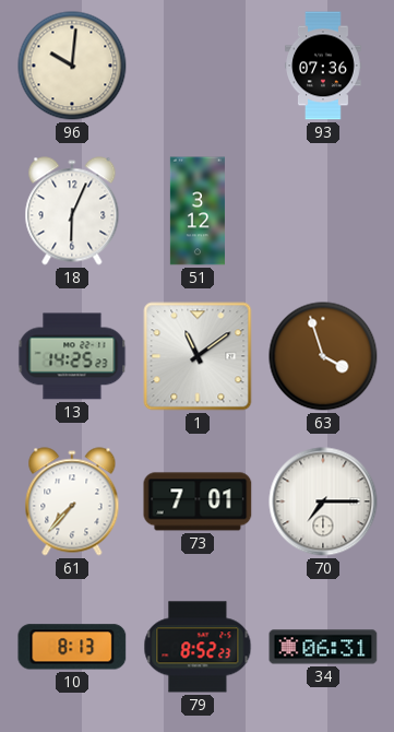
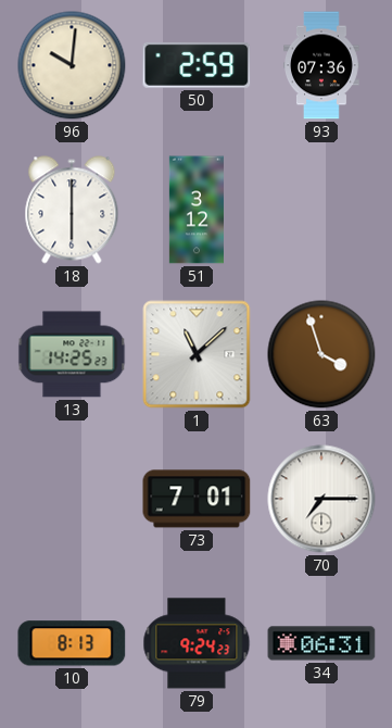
50: none -> 2:59
18: 6:04 -> 6:00
1: 11:09 -> 11:08
61: 7:37 -> none
79: 8:52 -> 9:24
